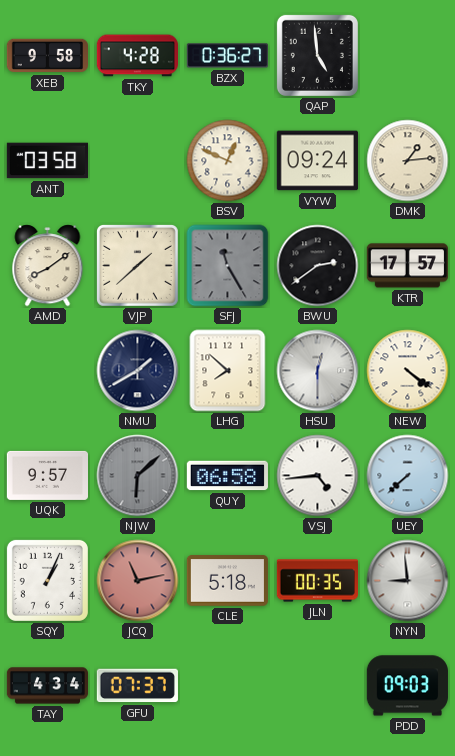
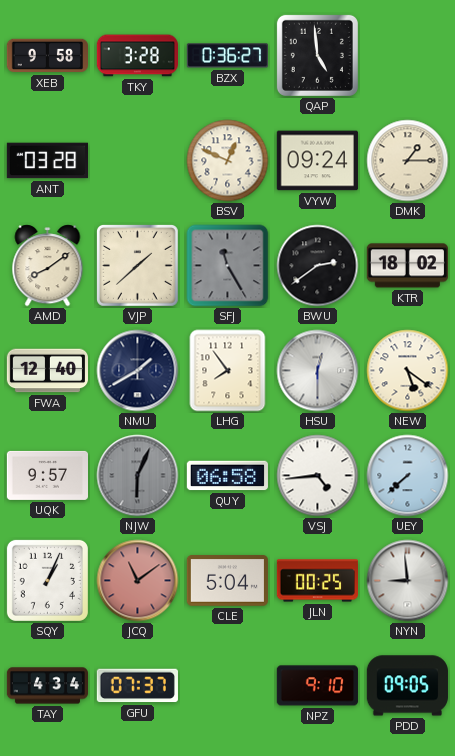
TKY: 4:28 -> 3:28
ANT: 03:58 -> 03:28
DMK: 1:14 -> 1:15
KTR: 17:57 -> 18:02
FWA: none -> 12:40
LHG: 7:52 -> 7:54
NEW: 4:21 -> 5:21
NJW: 6:08 -> 6:04
JCQ: 11:13 -> 11:09
CLE: 5:18 -> 5:04
JLN: 00:35 -> 00:25
NPZ: none -> 9:10
PDD: 09:03 -> 09:05
